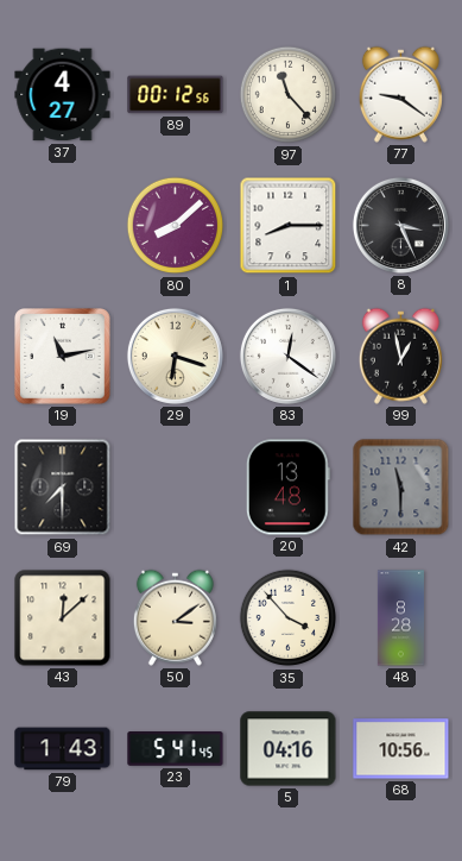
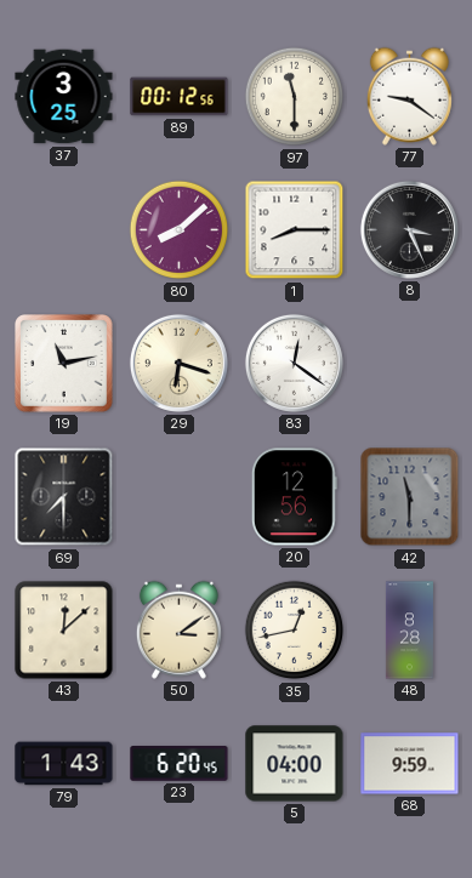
37: 4:27 -> 3:25
97: 11:23 -> 11:30
99: 12:58 -> none
20: 13:48 -> 12:56
35: 3:53 -> 12:43
23: 5:41 -> 6:20
5: 04:16 -> 04:00
68: 10:56 -> 9:59
